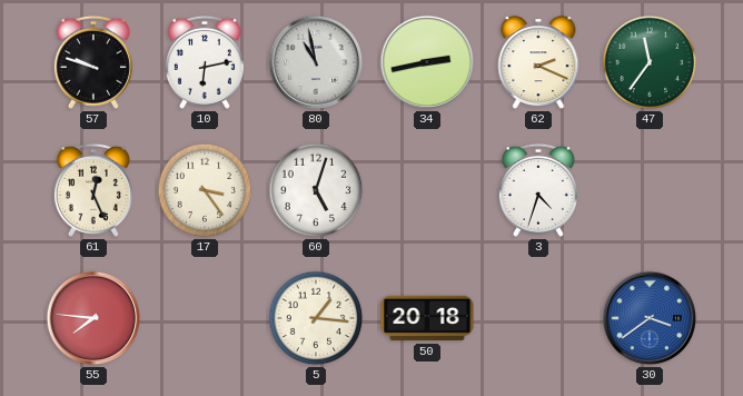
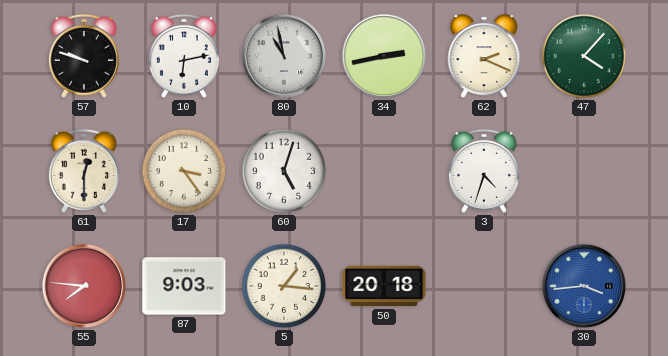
47: 11:36 -> 4:07
61: 12:26 -> 12:30
87: none -> 9:03
30: 3:39 -> 3:44
